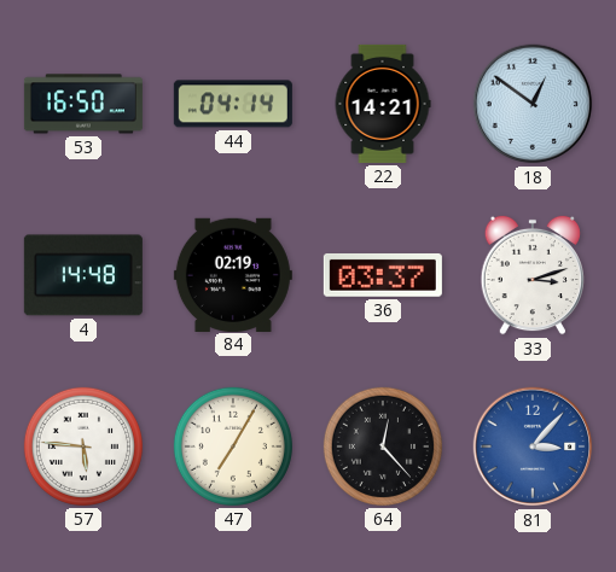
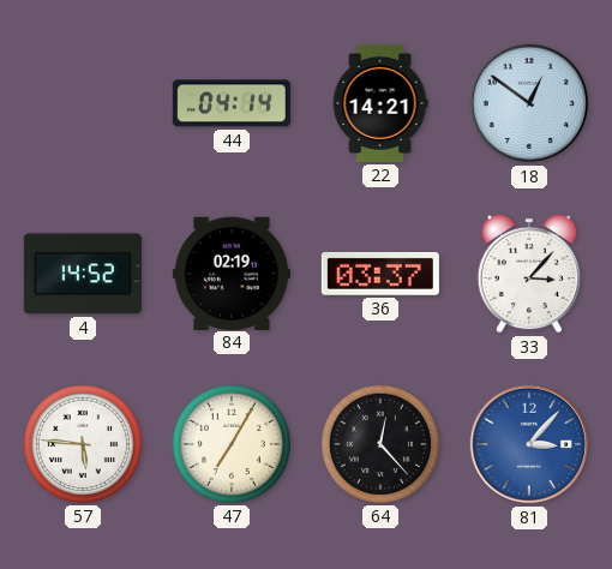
53: 16:50 -> none
4: 14:48 -> 14:52
33: 3:12 -> 3:07
